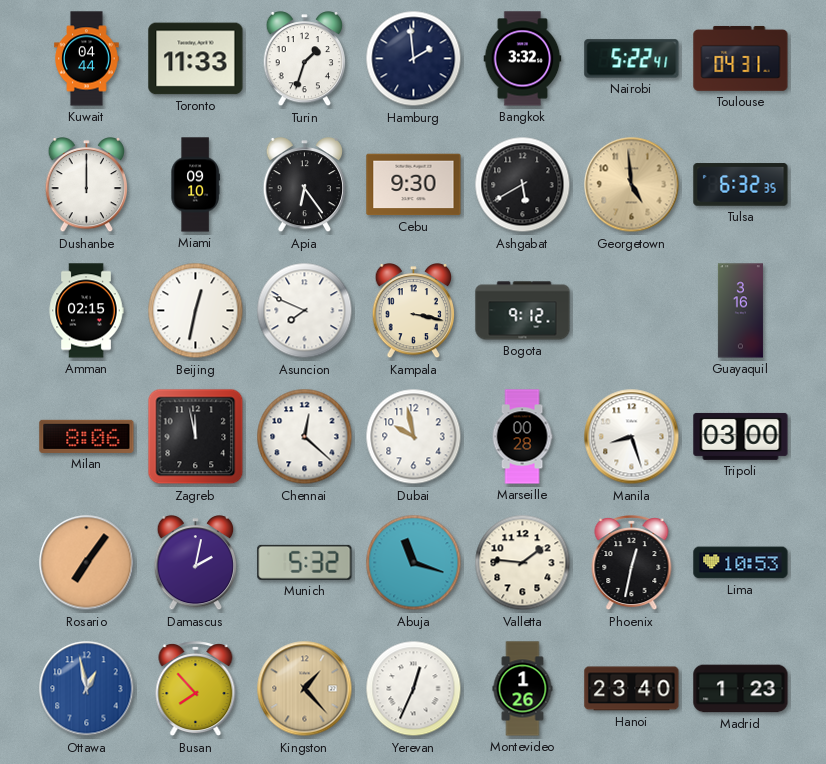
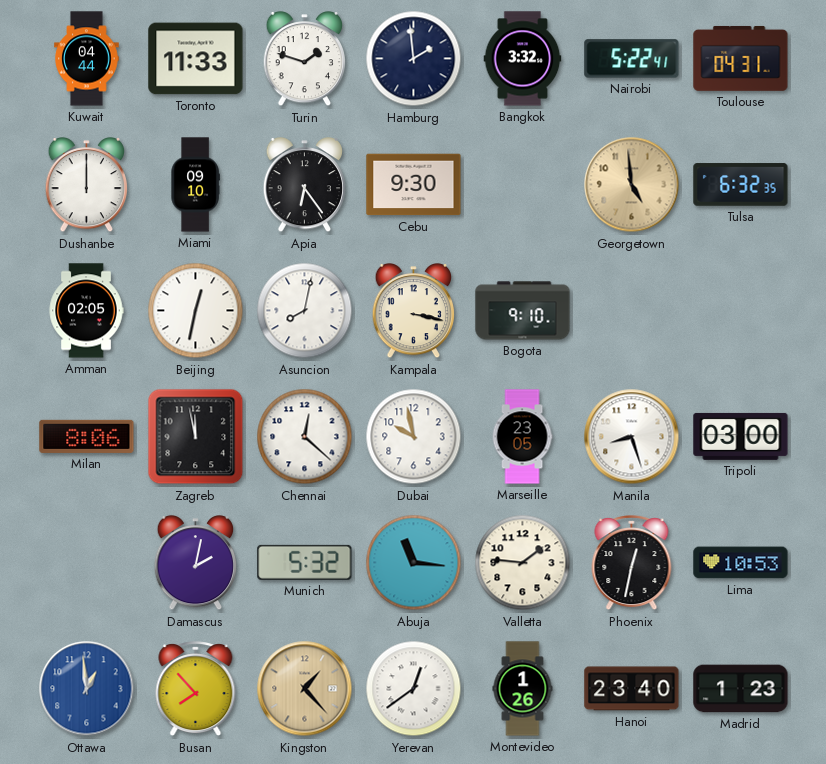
Turin: 1:33 -> 1:48
Ashgabat: 5:40 -> none
Amman: 02:15 -> 02:05
Asuncion: 7:49 -> 8:02
Bogota: 9:12 -> 9:10
Guayaquil: 3:16 -> none
Marseille: 00:28 -> 23:05
Rosario: 7:06 -> none
Abuja: 11:18 -> 11:16
Ottawa: 12:58 -> 12:59
Yerevan: 12:34 -> 12:39
